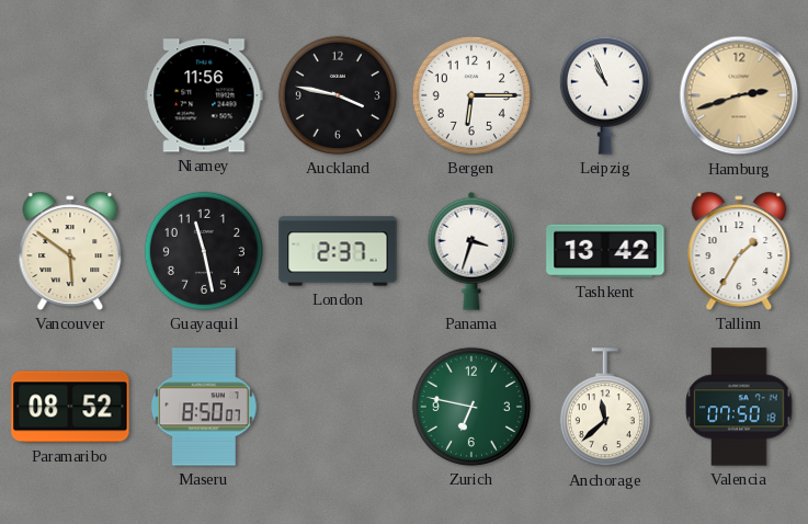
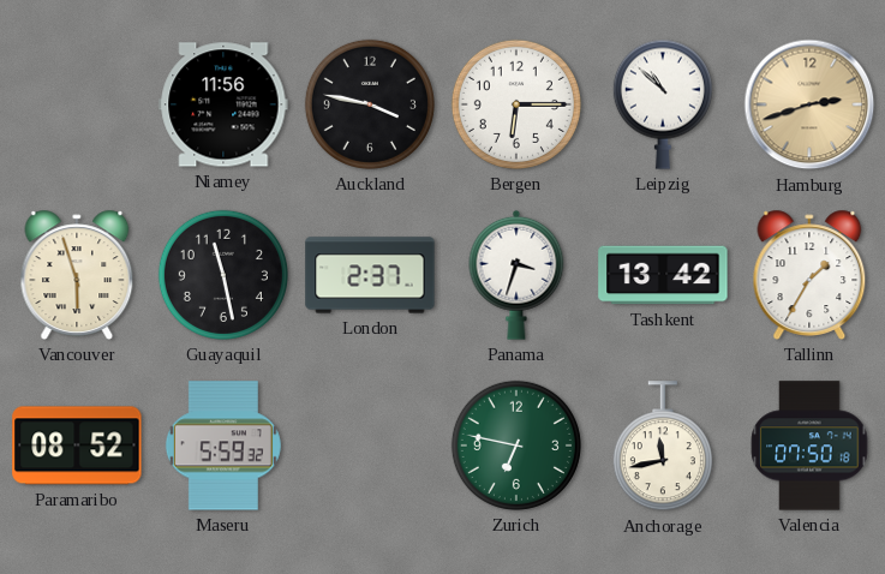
Leipzig: 10:56 -> 10:52
Vancouver: 5:51 -> 5:57
Maseru: 8:50 -> 5:59
Anchorage: 11:38 -> 11:43
